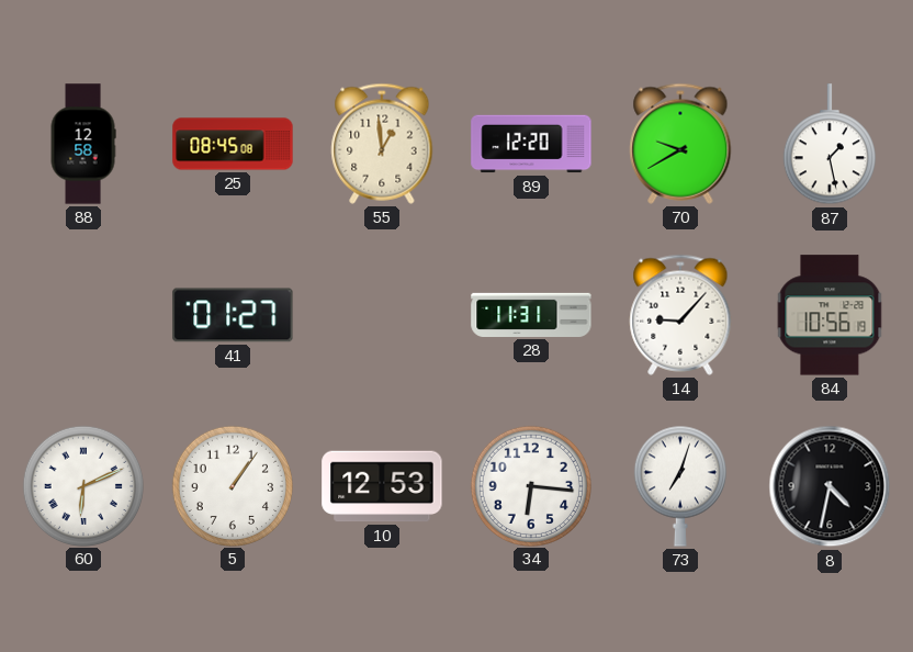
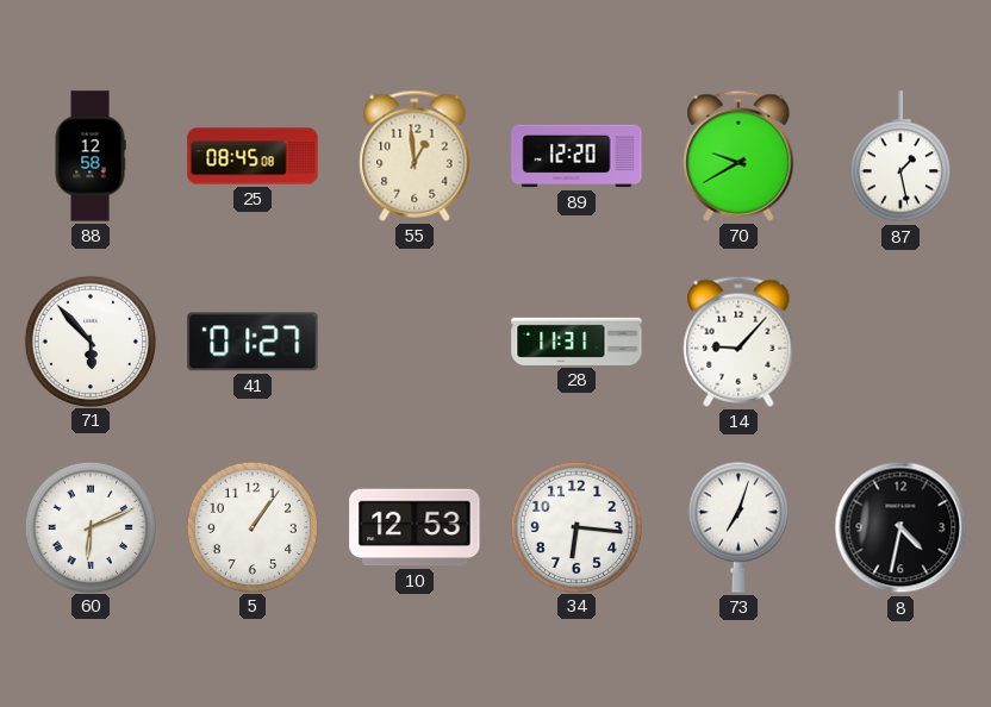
71: none -> 5:53
84: 10:56 -> none
